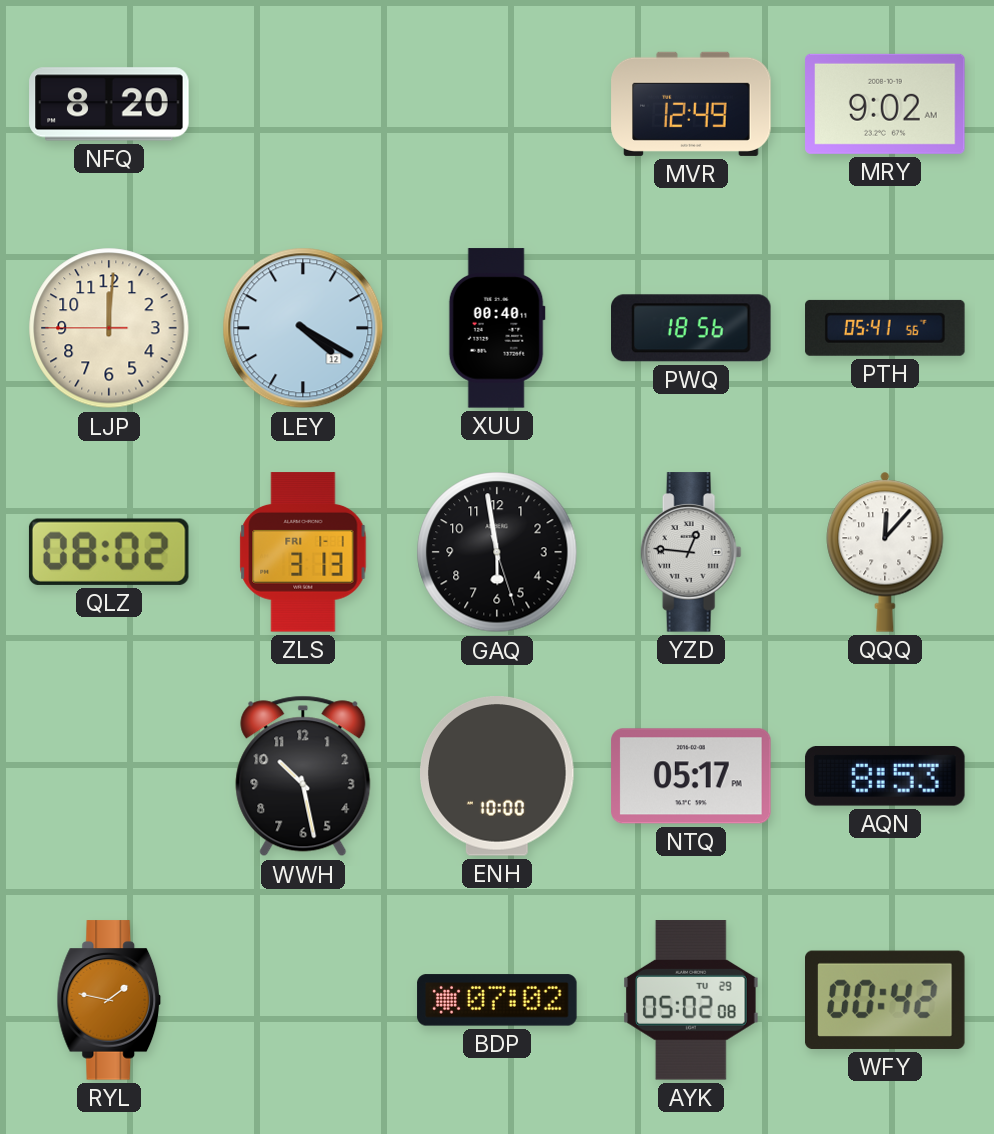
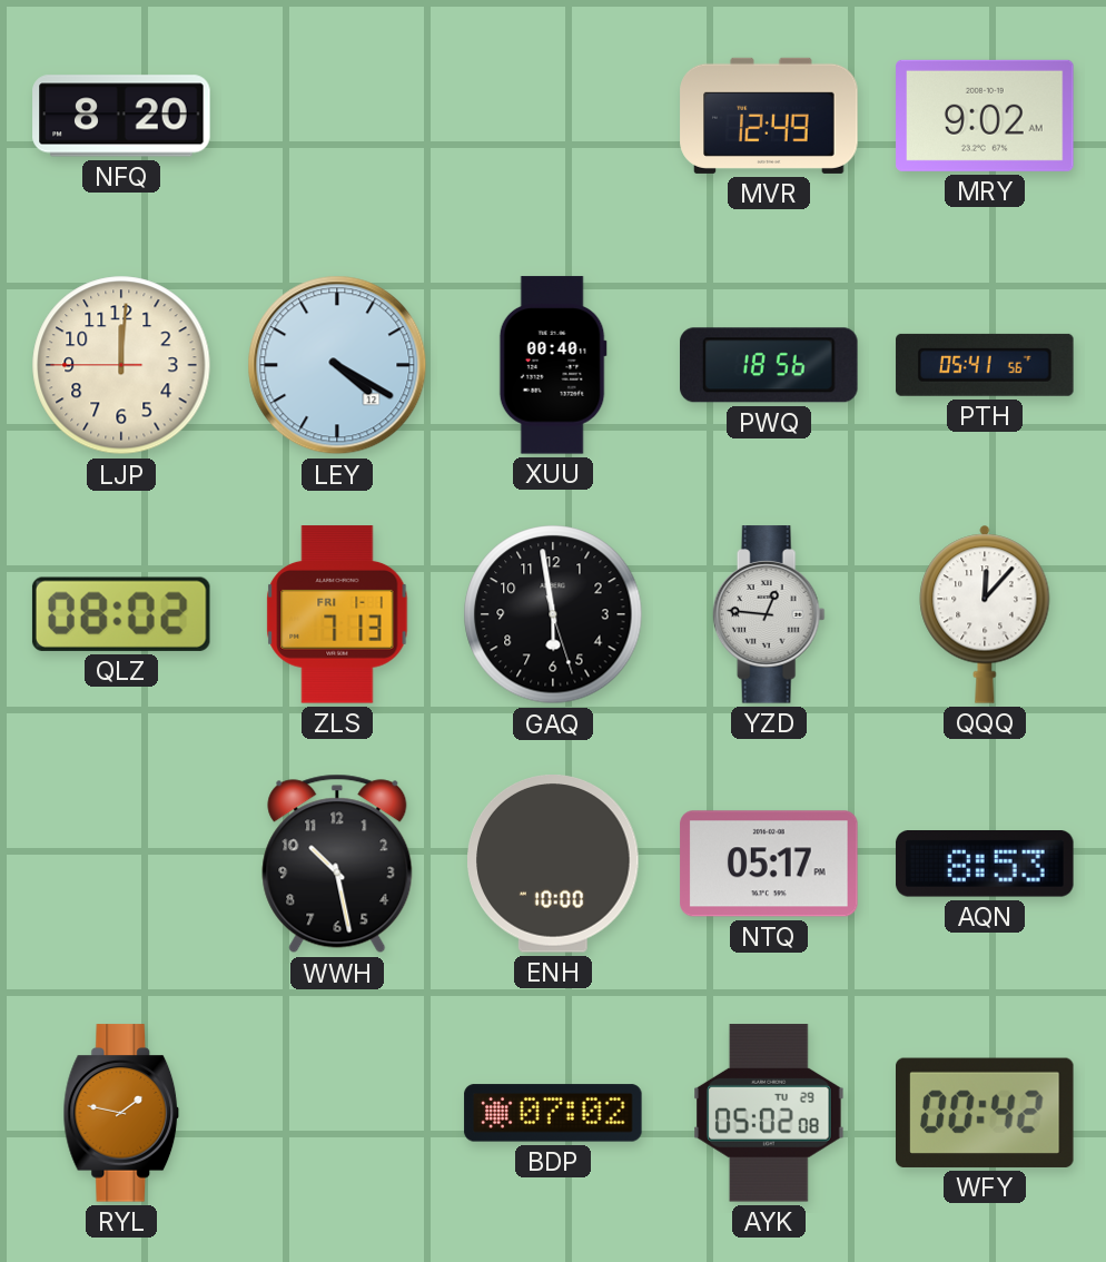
ZLS: 3:13 -> 7:13
